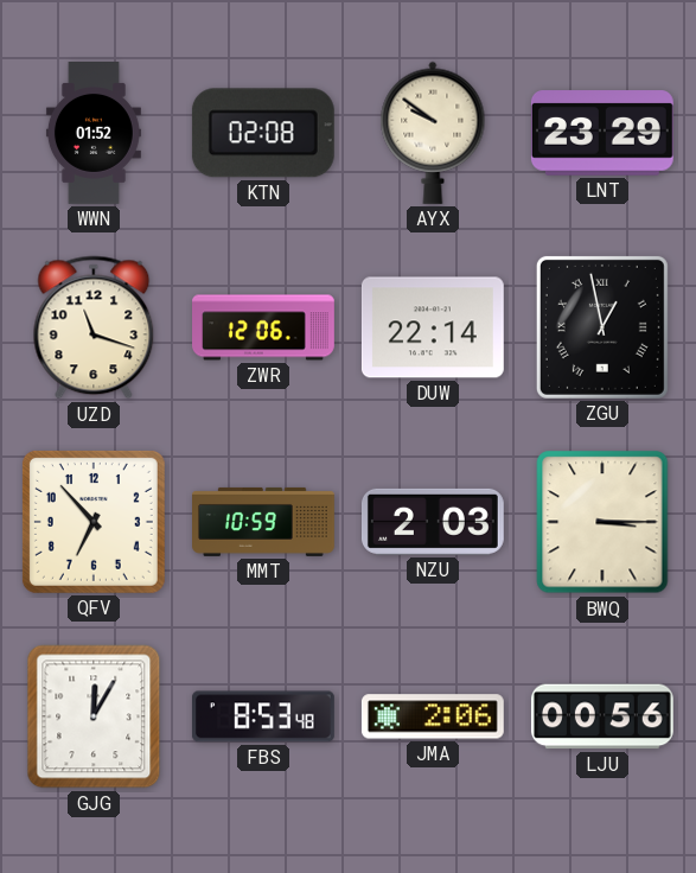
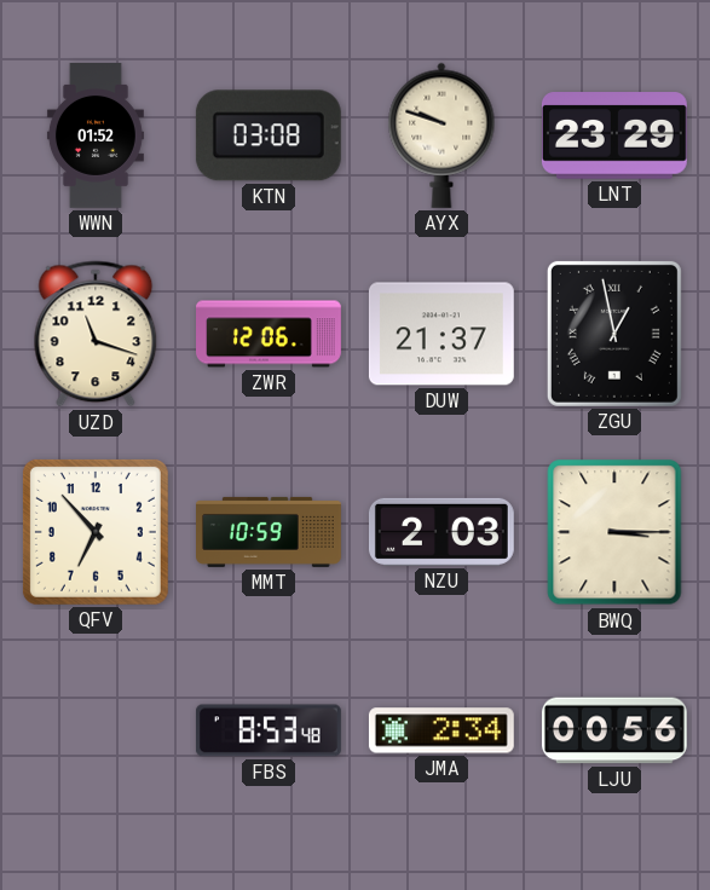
KTN: 02:08 -> 03:08
AYX: 9:51 -> 9:48
DUW: 22:14 -> 21:37
GJG: 12:05 -> none
JMA: 2:06 -> 2:34
